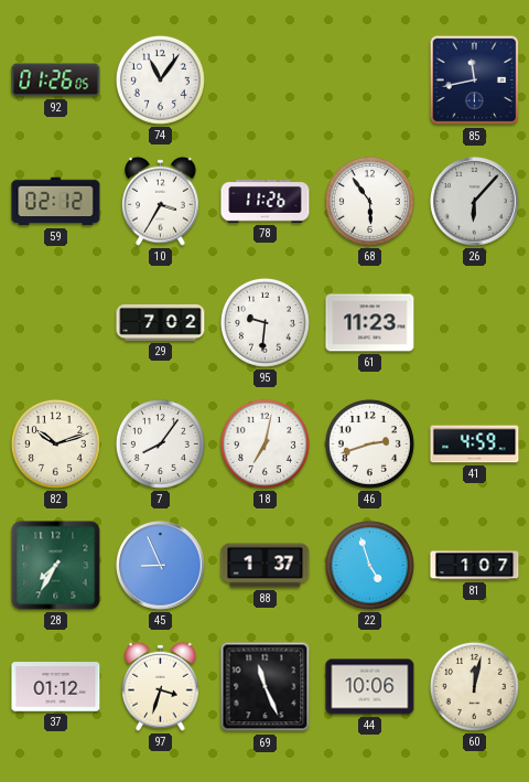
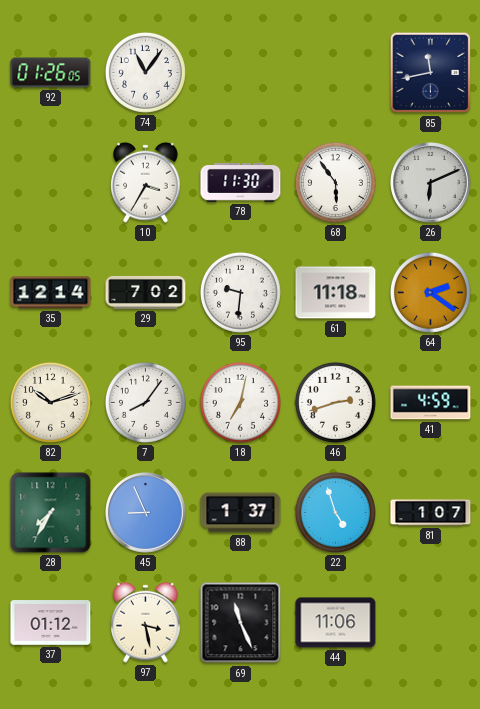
59: 02:12 -> none
78: 11:26 -> 11:30
26: 6:07 -> 6:11
35: none -> 12:14
61: 11:23 -> 11:18
64: none -> 2:21
97: 3:33 -> 3:28
44: 10:06 -> 11:06
60: 12:02 -> none
